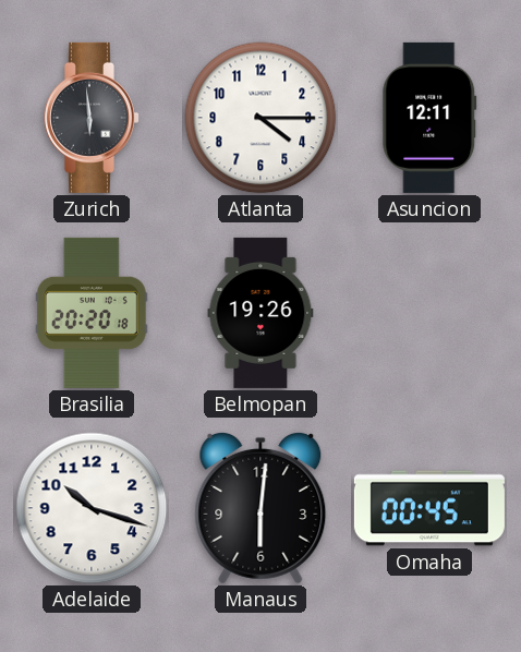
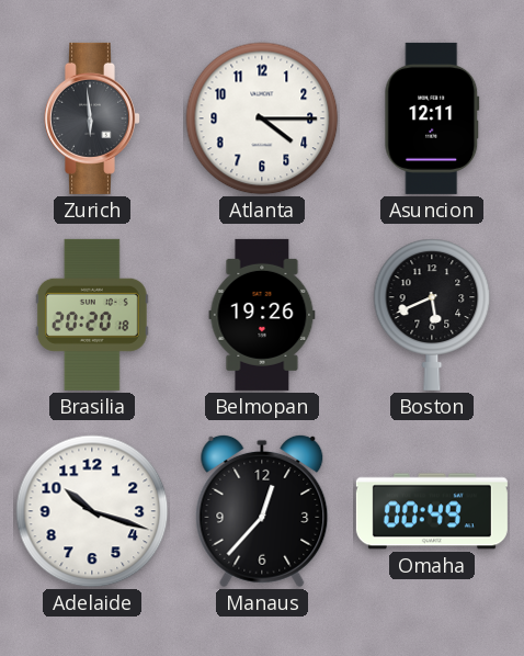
Boston: none -> 5:41
Manaus: 6:01 -> 12:37
Omaha: 00:45 -> 00:49
